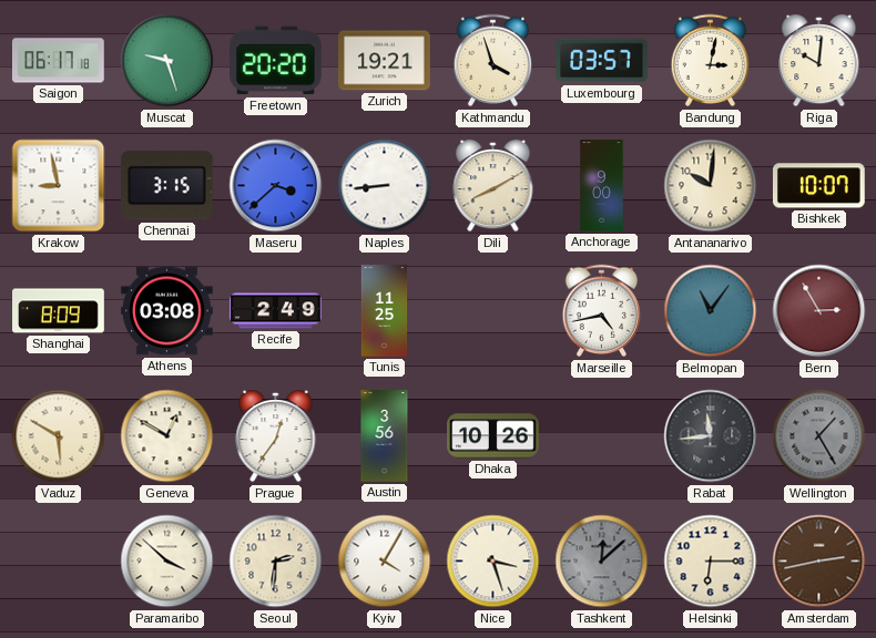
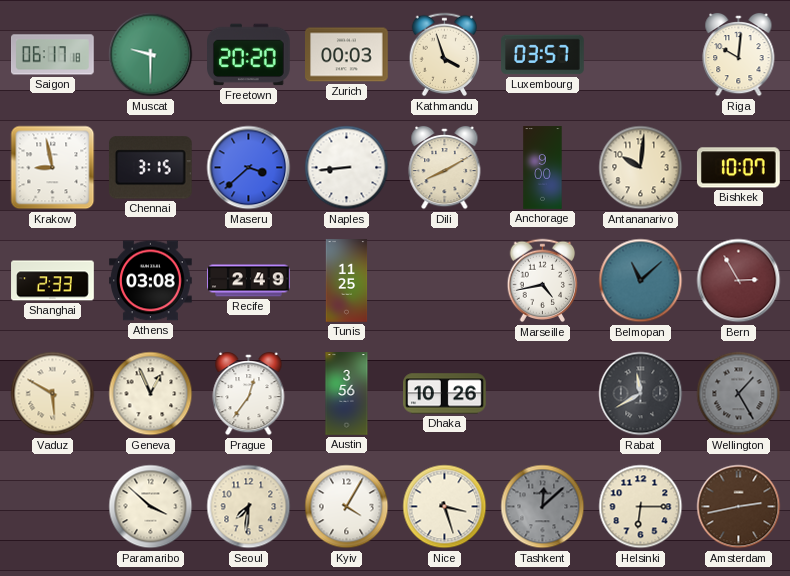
Muscat: 9:27 -> 9:30
Zurich: 19:21 -> 00:03
Bandung: 3:02 -> none
Shanghai: 8:09 -> 2:33
Belmopan: 11:06 -> 11:08
Geneva: 12:50 -> 12:56
Rabat: 11:44 -> 11:40
Seoul: 2:31 -> 7:31
